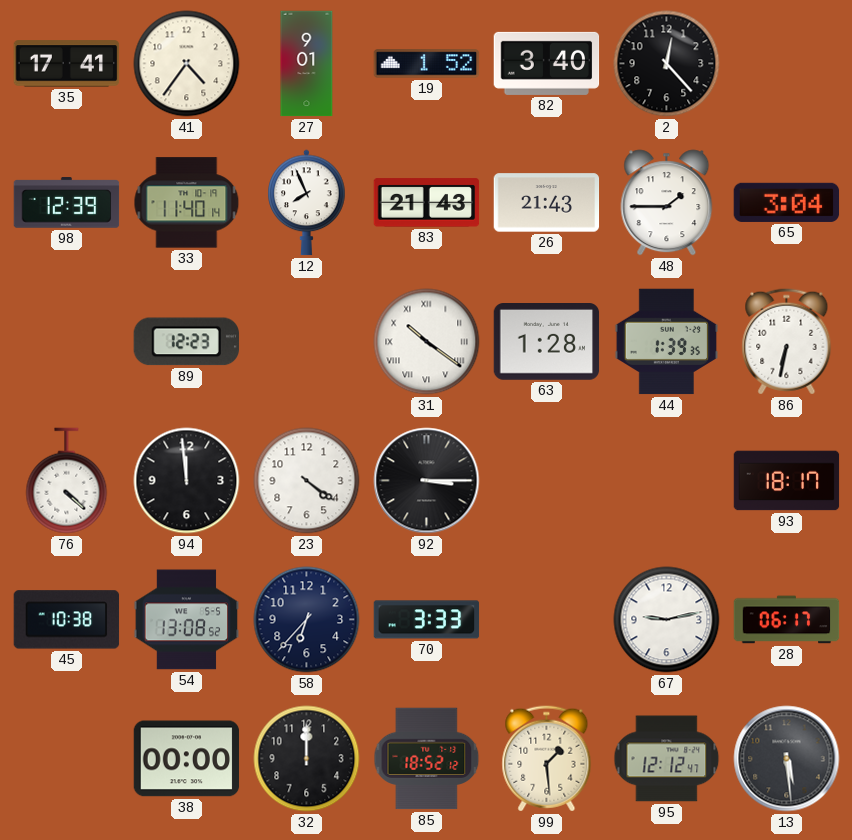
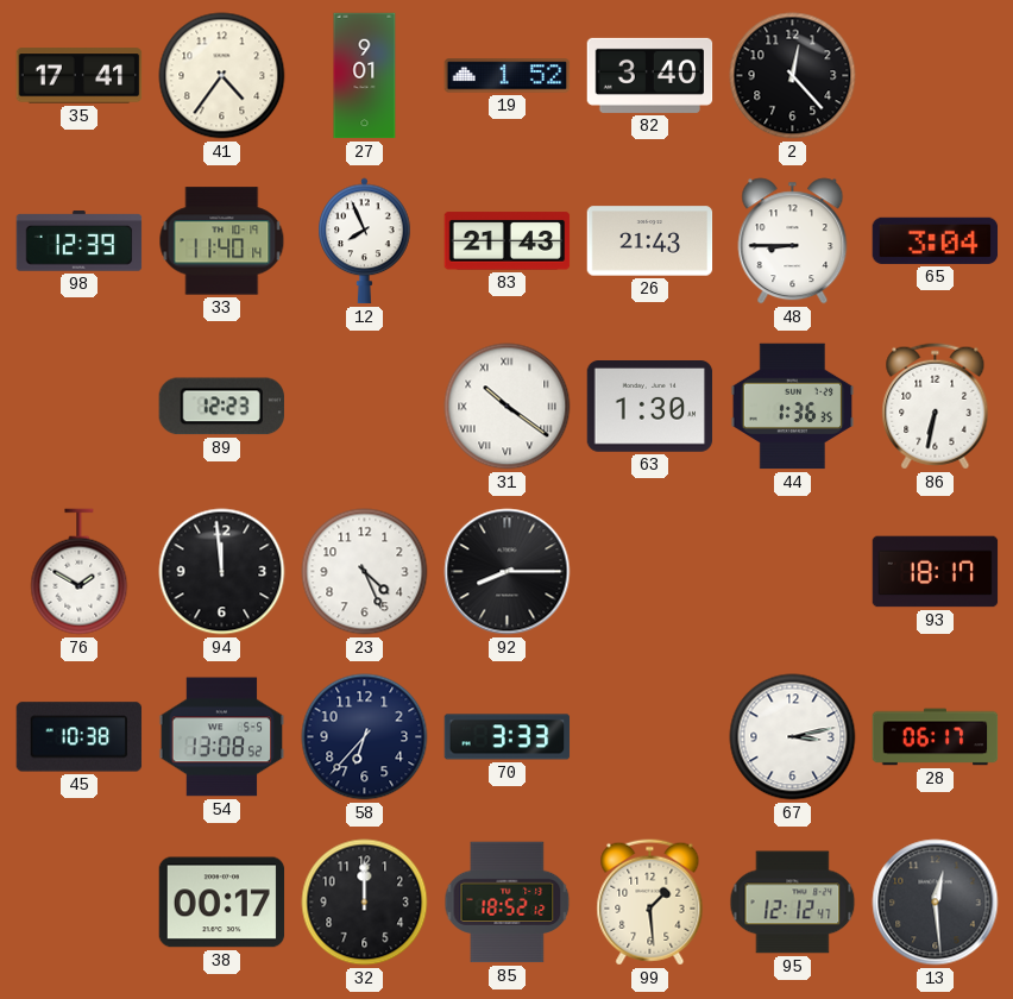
48: 1:45 -> 8:45
63: 1:28 -> 1:30
44: 1:39 -> 1:36
76: 4:22 -> 1:50
23: 4:21 -> 4:26
92: 3:15 -> 8:15
67: 9:13 -> 3:13
38: 00:00 -> 00:17
13: 5:29 -> 12:29
